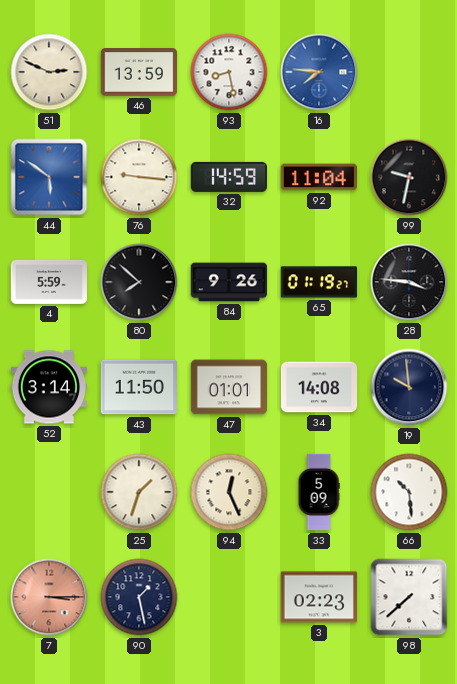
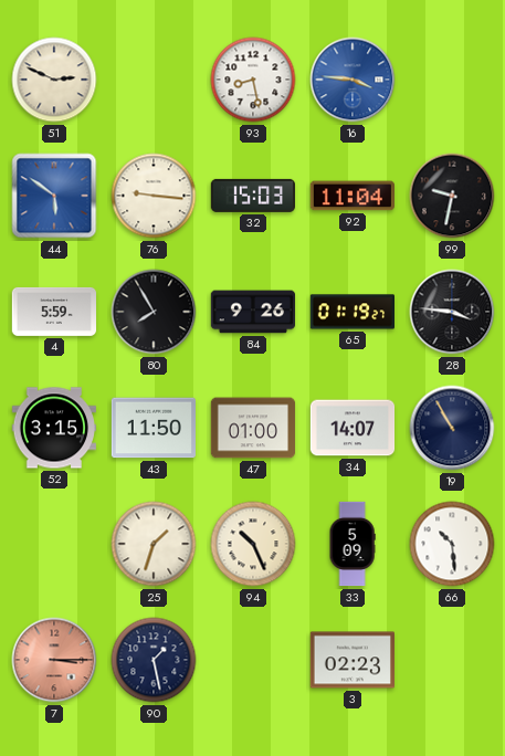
46: 13:59 -> none
16: 7:46 -> 3:46
32: 14:59 -> 15:03
80: 7:52 -> 7:55
52: 3:14 -> 3:15
47: 01:01 -> 01:00
34: 14:08 -> 14:07
19: 9:59 -> 10:55
94: 12:26 -> 10:26
98: 7:38 -> none
